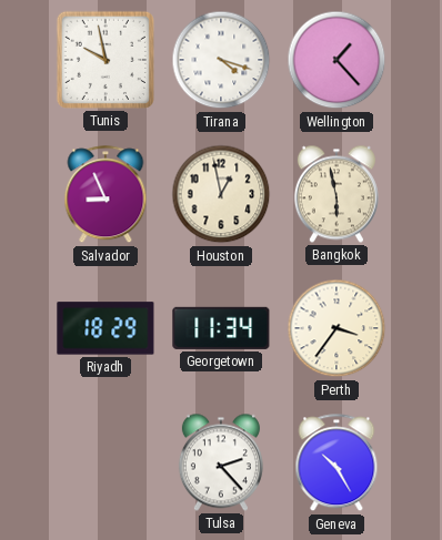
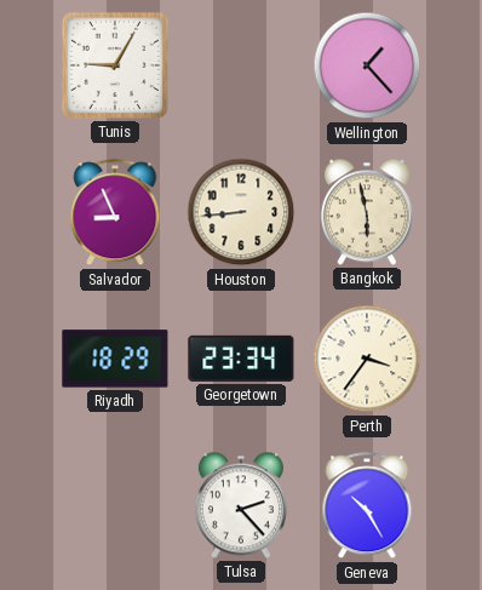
Tunis: 9:58 -> 9:05
Tirana: 4:18 -> none
Houston: 12:58 -> 8:44
Georgetown: 11:34 -> 23:34
